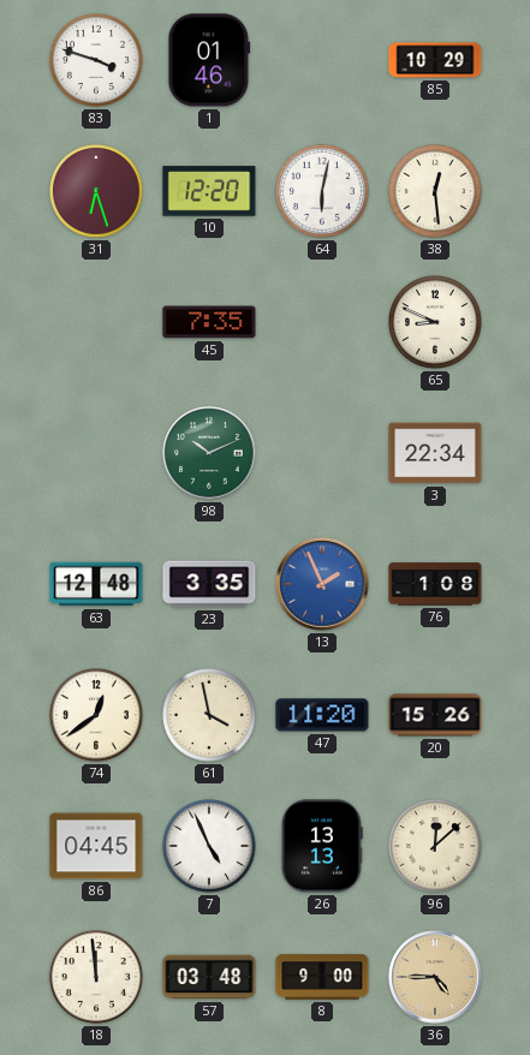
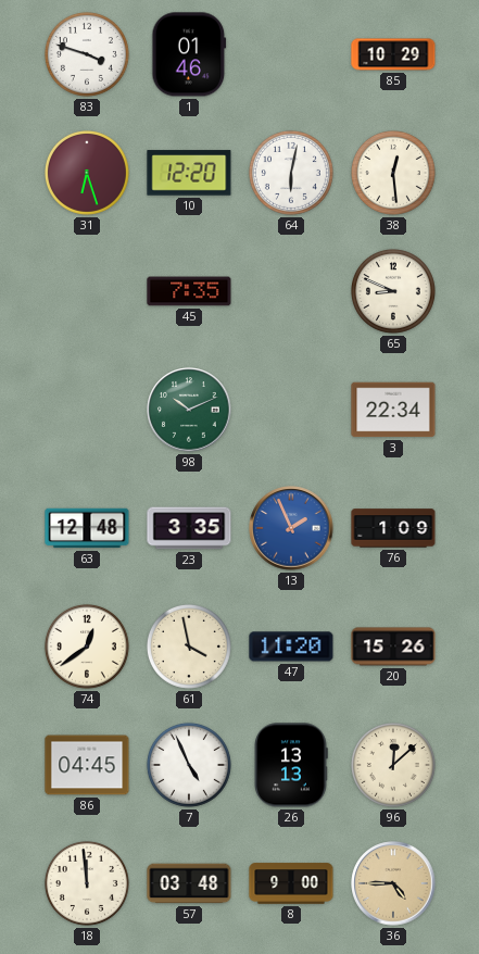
76: 1:08 -> 1:09
